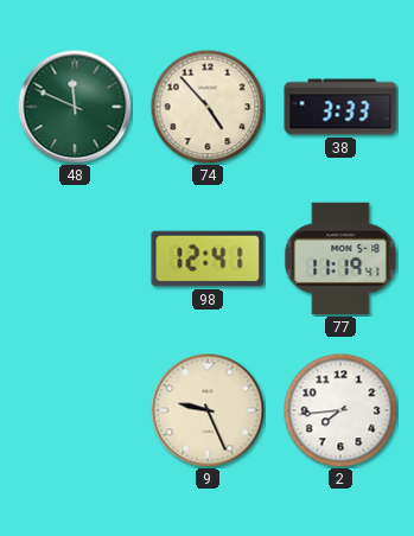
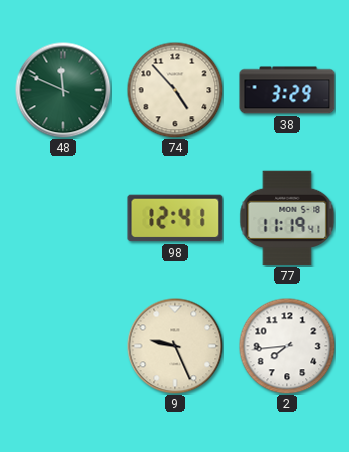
38: 3:33 -> 3:29
